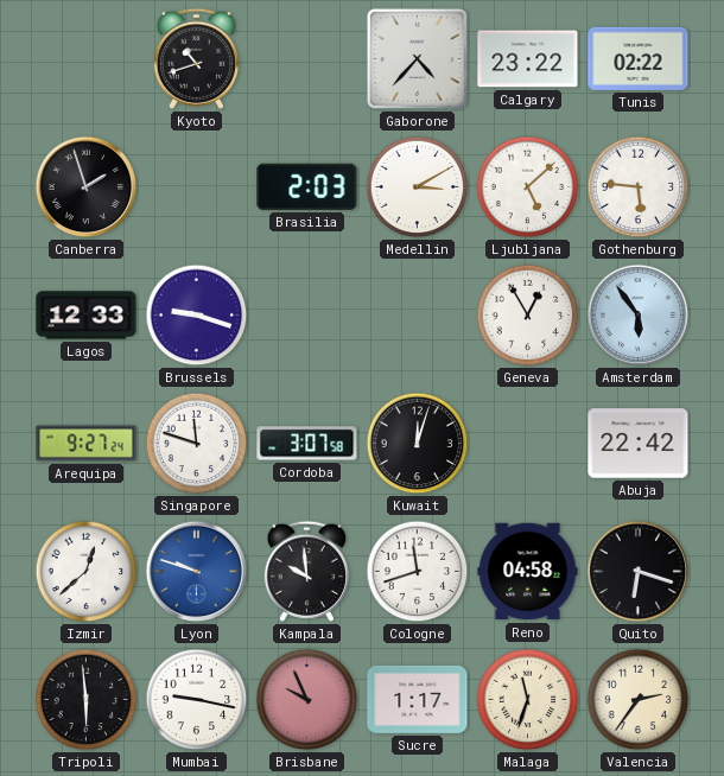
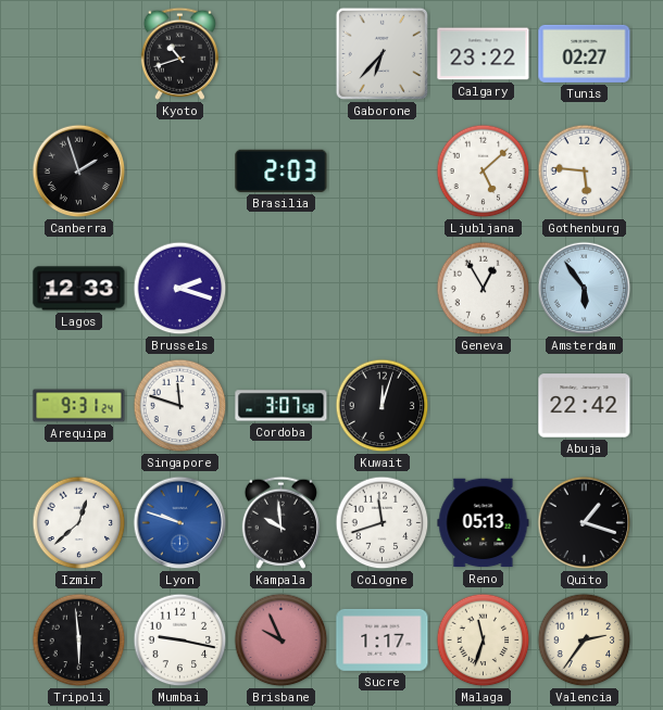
Gaborone: 4:37 -> 6:37
Tunis: 02:22 -> 02:27
Medellin: 3:10 -> none
Brussels: 9:18 -> 2:18
Arequipa: 9:27 -> 9:31
Reno: 04:58 -> 05:13
Quito: 6:18 -> 1:18
